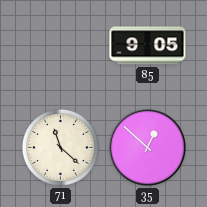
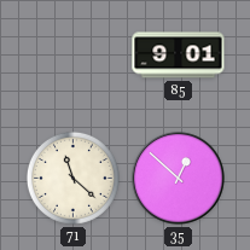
85: 9:05 -> 9:01
